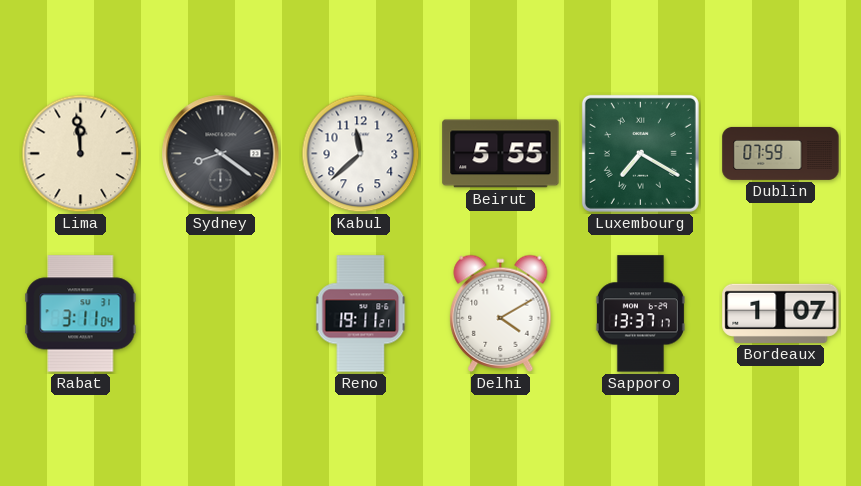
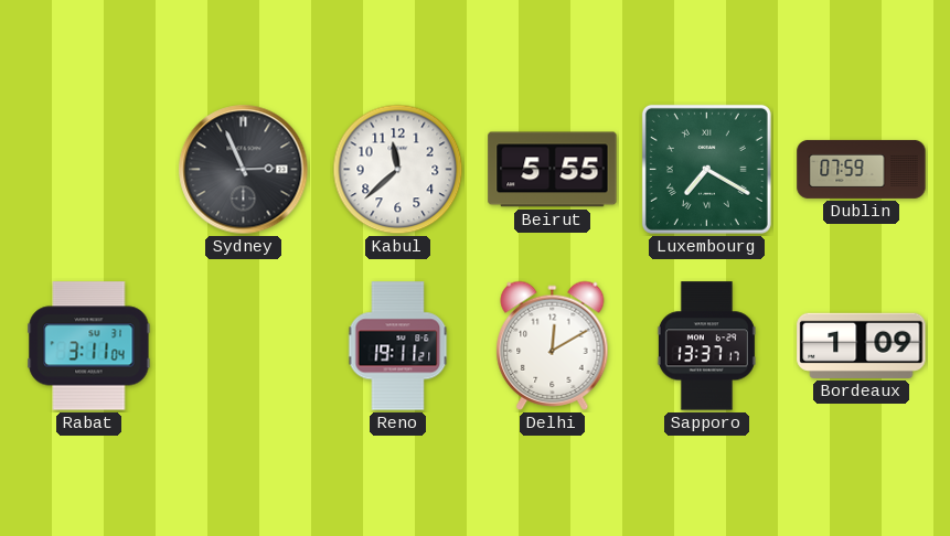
Lima: 11:59 -> none
Sydney: 8:21 -> 2:56
Delhi: 4:10 -> 12:10
Bordeaux: 1:07 -> 1:09
